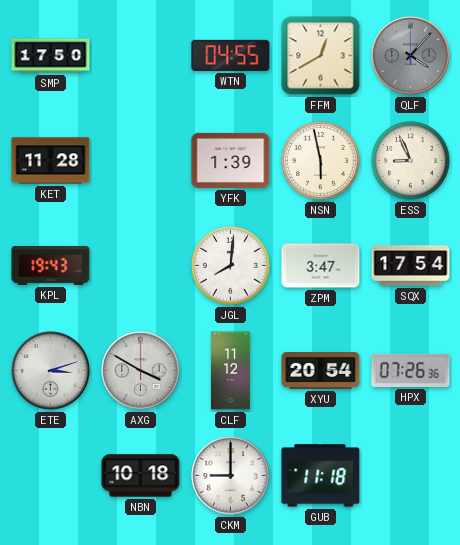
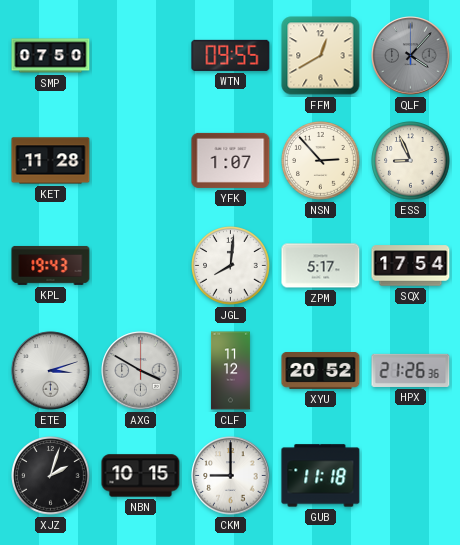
SMP: 17:50 -> 07:50
WTN: 04:55 -> 09:55
YFK: 1:39 -> 1:07
NSN: 5:58 -> 2:53
ZPM: 3:47 -> 5:17
XYU: 20:54 -> 20:52
HPX: 07:26 -> 21:26
XJZ: none -> 2:03
NBN: 10:18 -> 10:15
